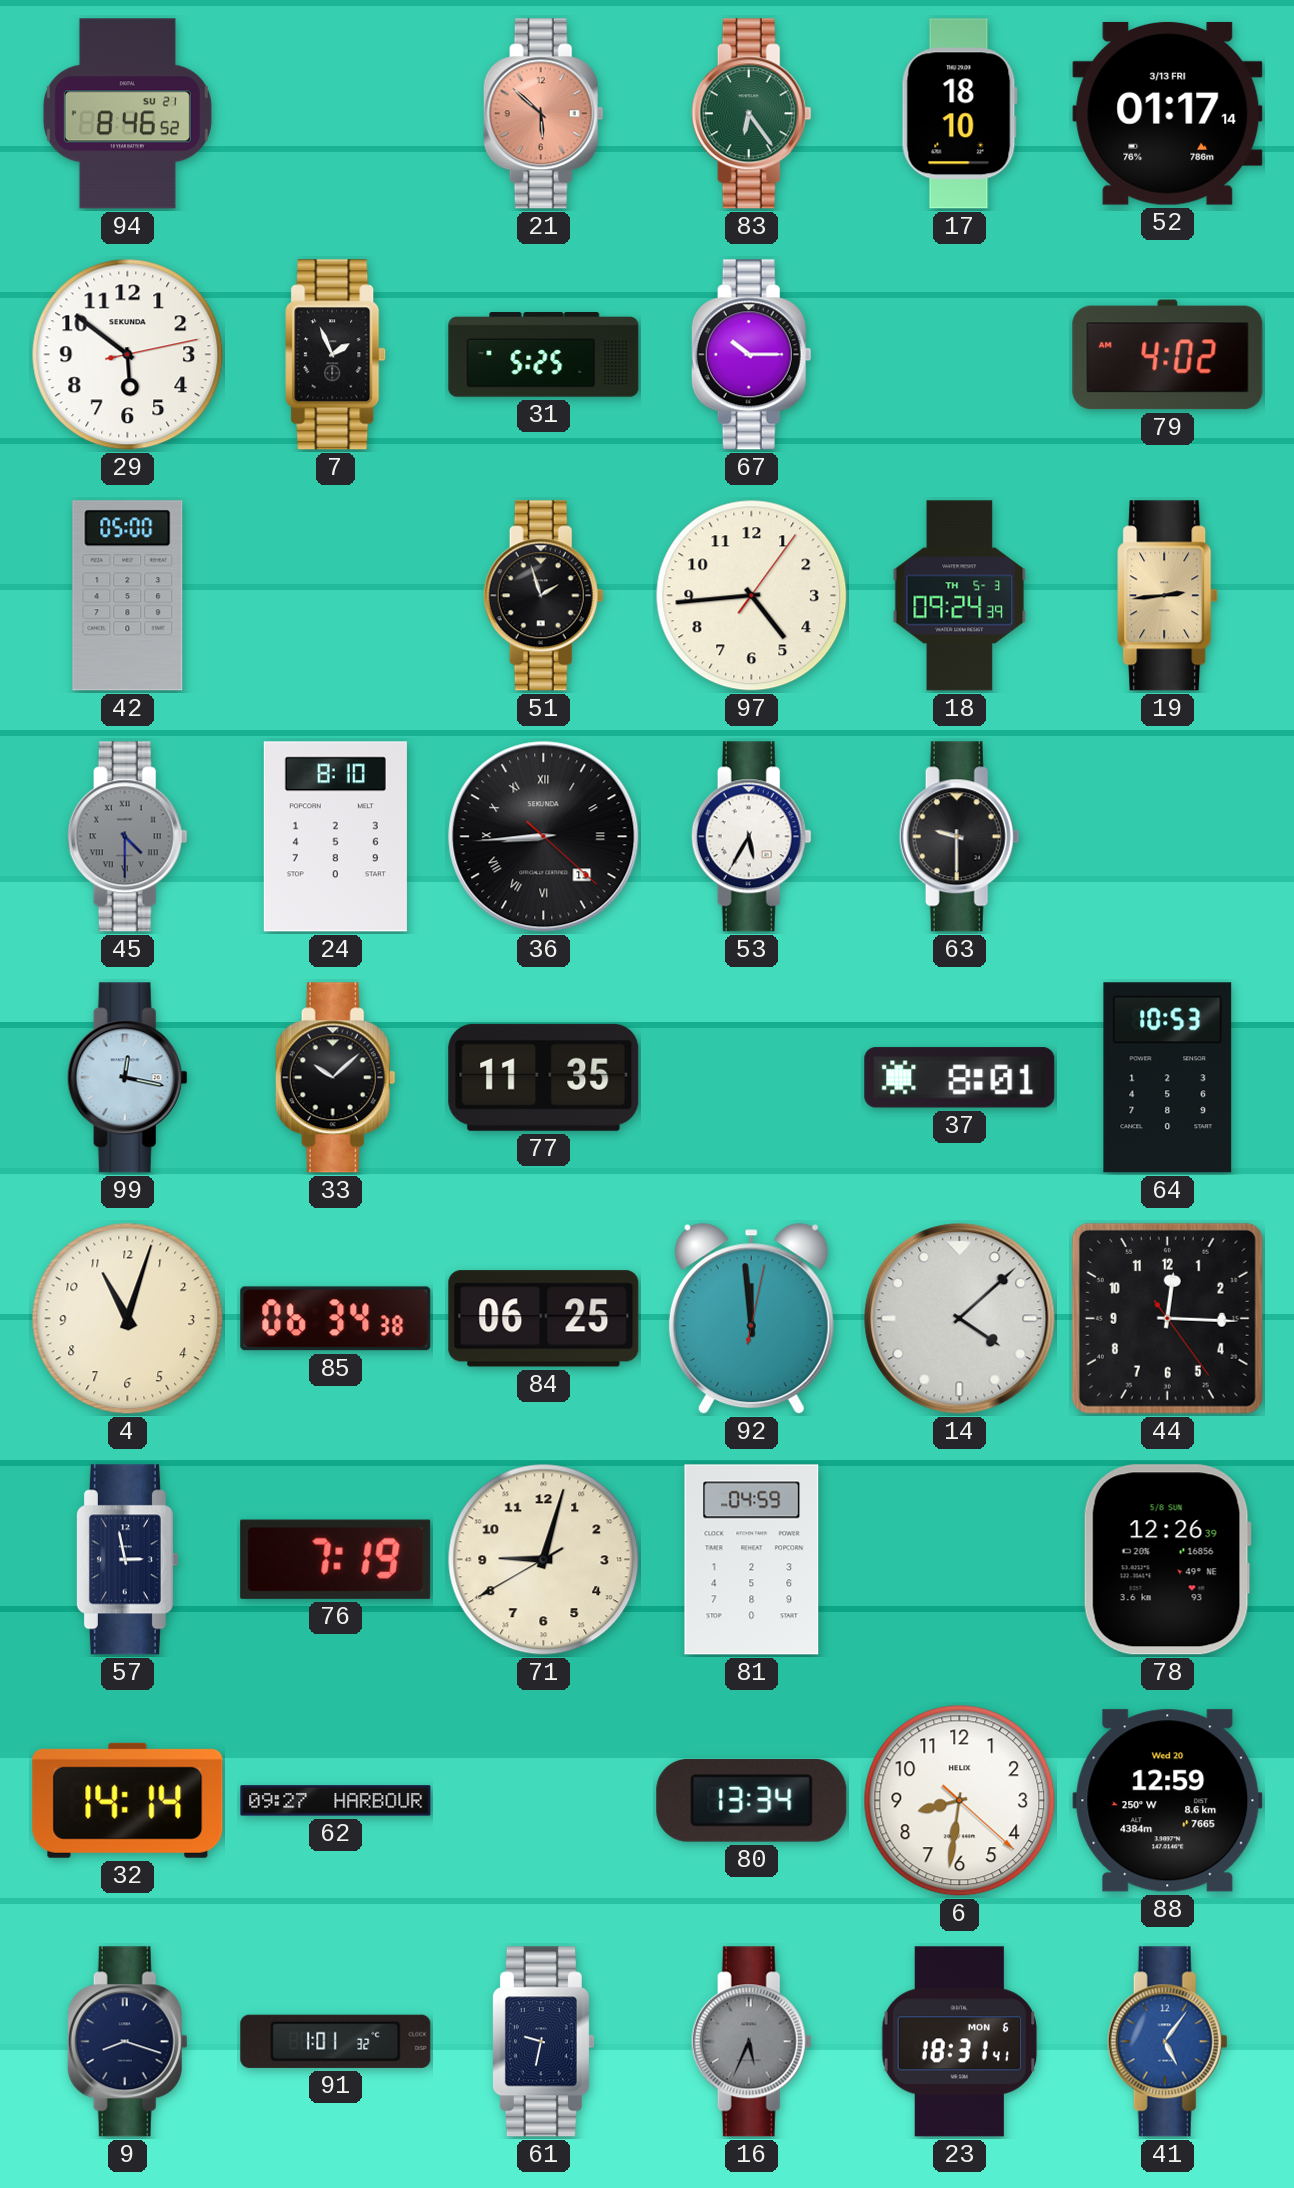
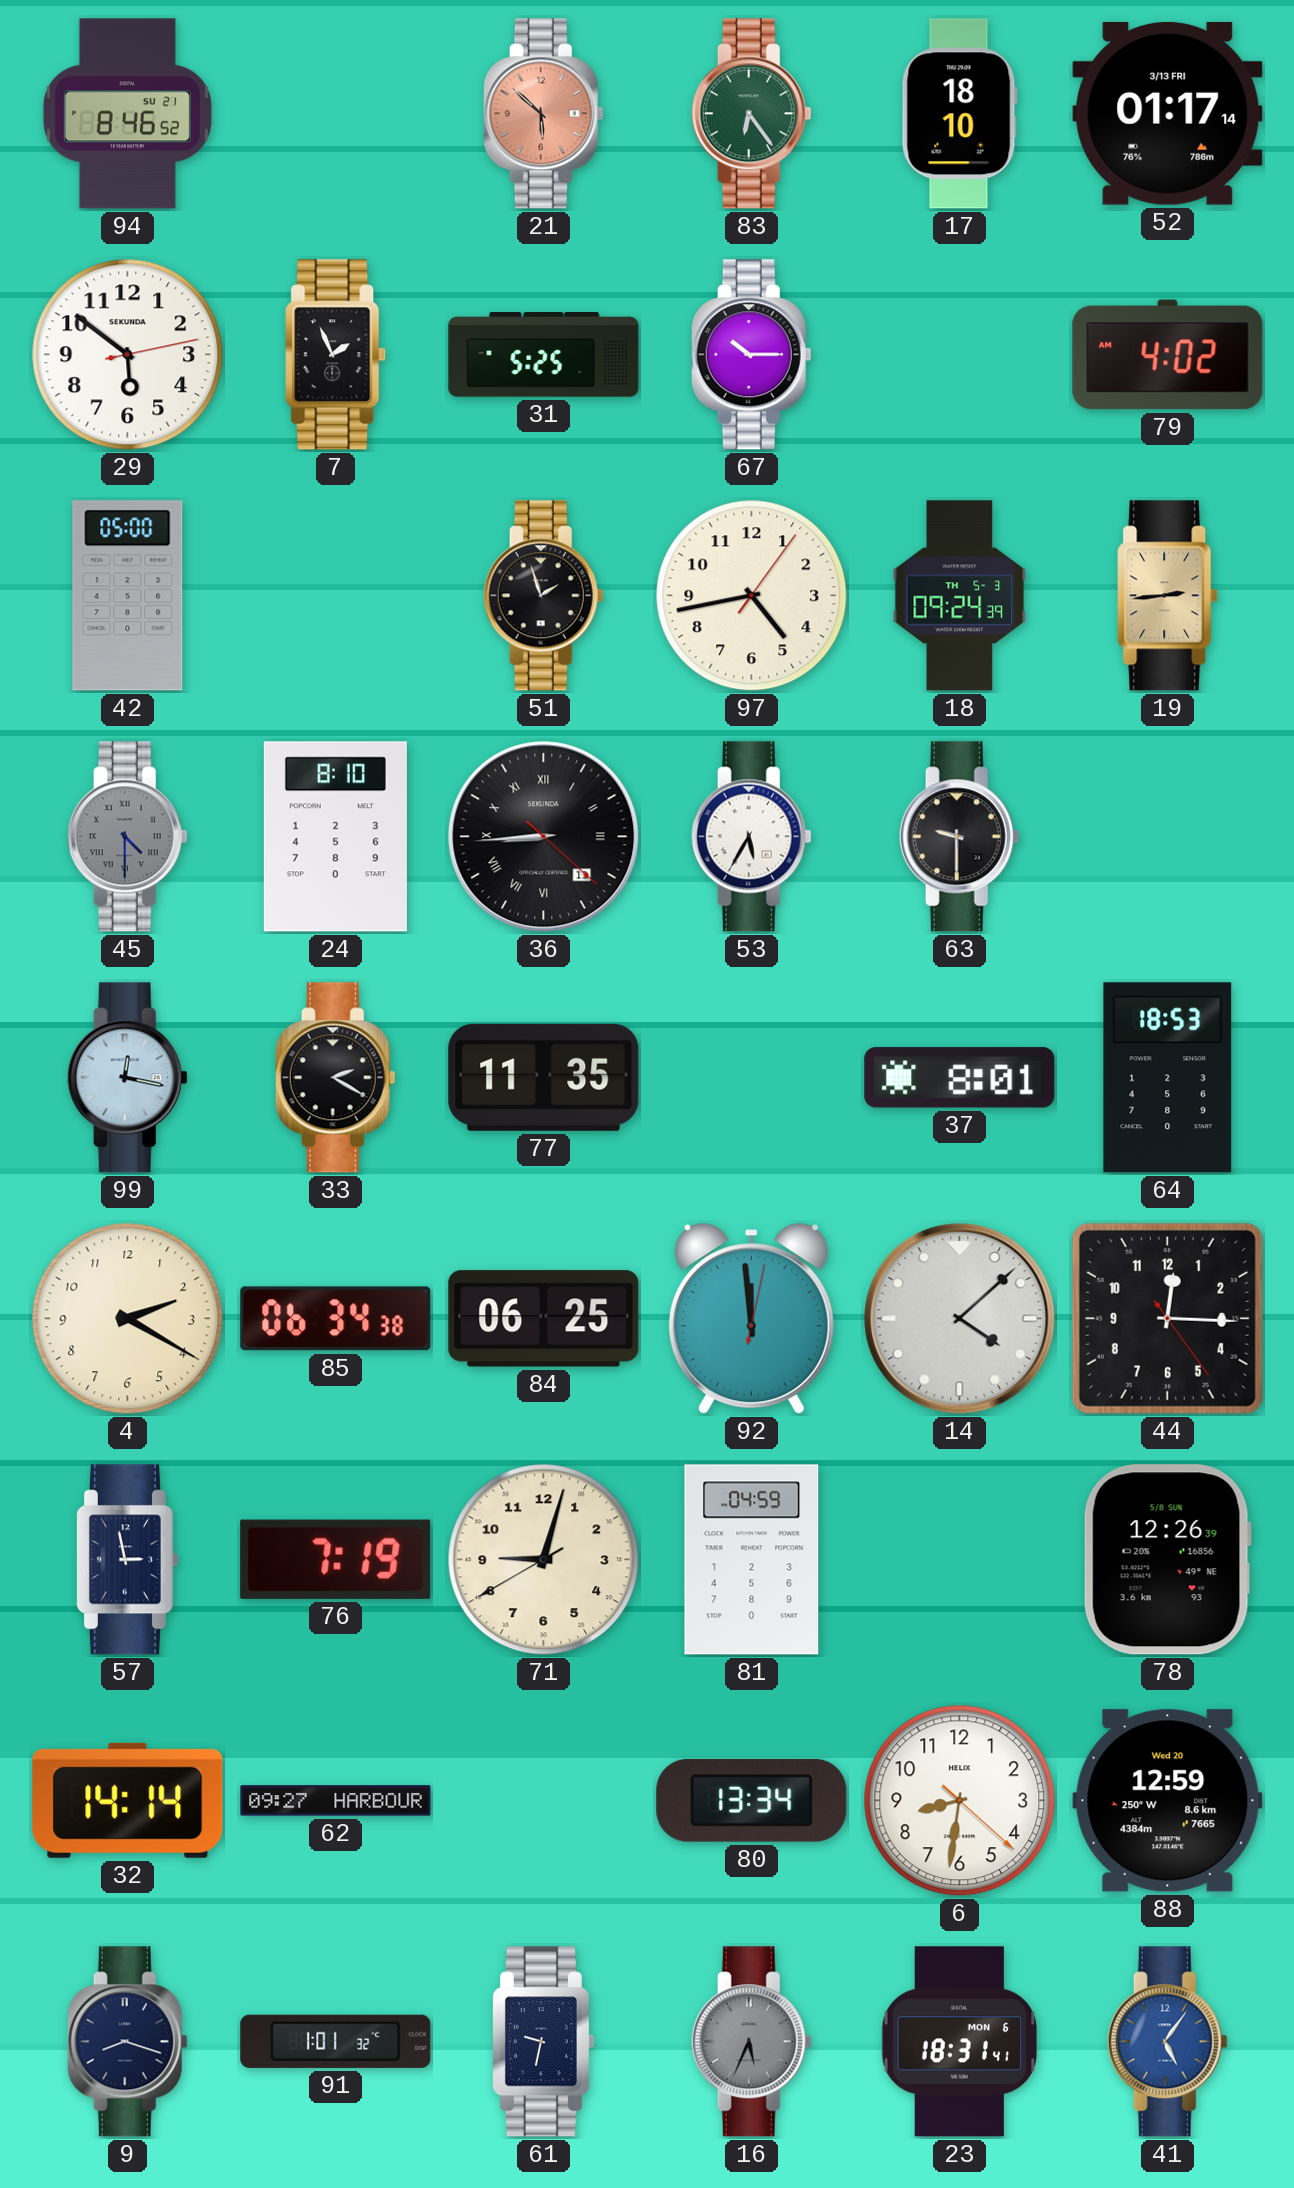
97: 4:44 -> 4:43
33: 10:08 -> 2:20
64: 10:53 -> 18:53
4: 11:03 -> 2:20
